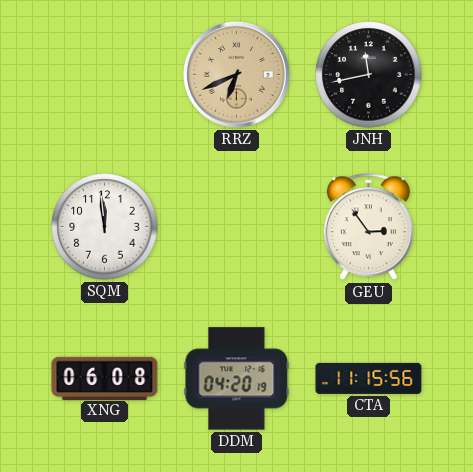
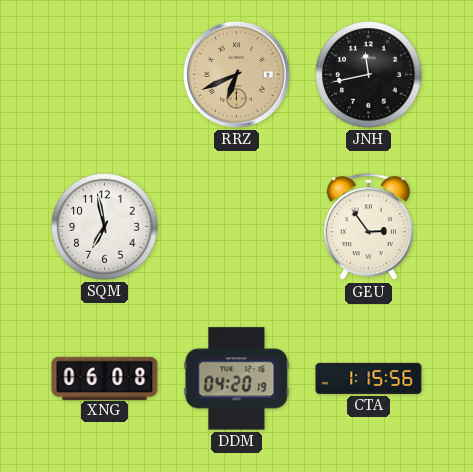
SQM: 11:59 -> 6:58
CTA: 11:15 -> 1:15
